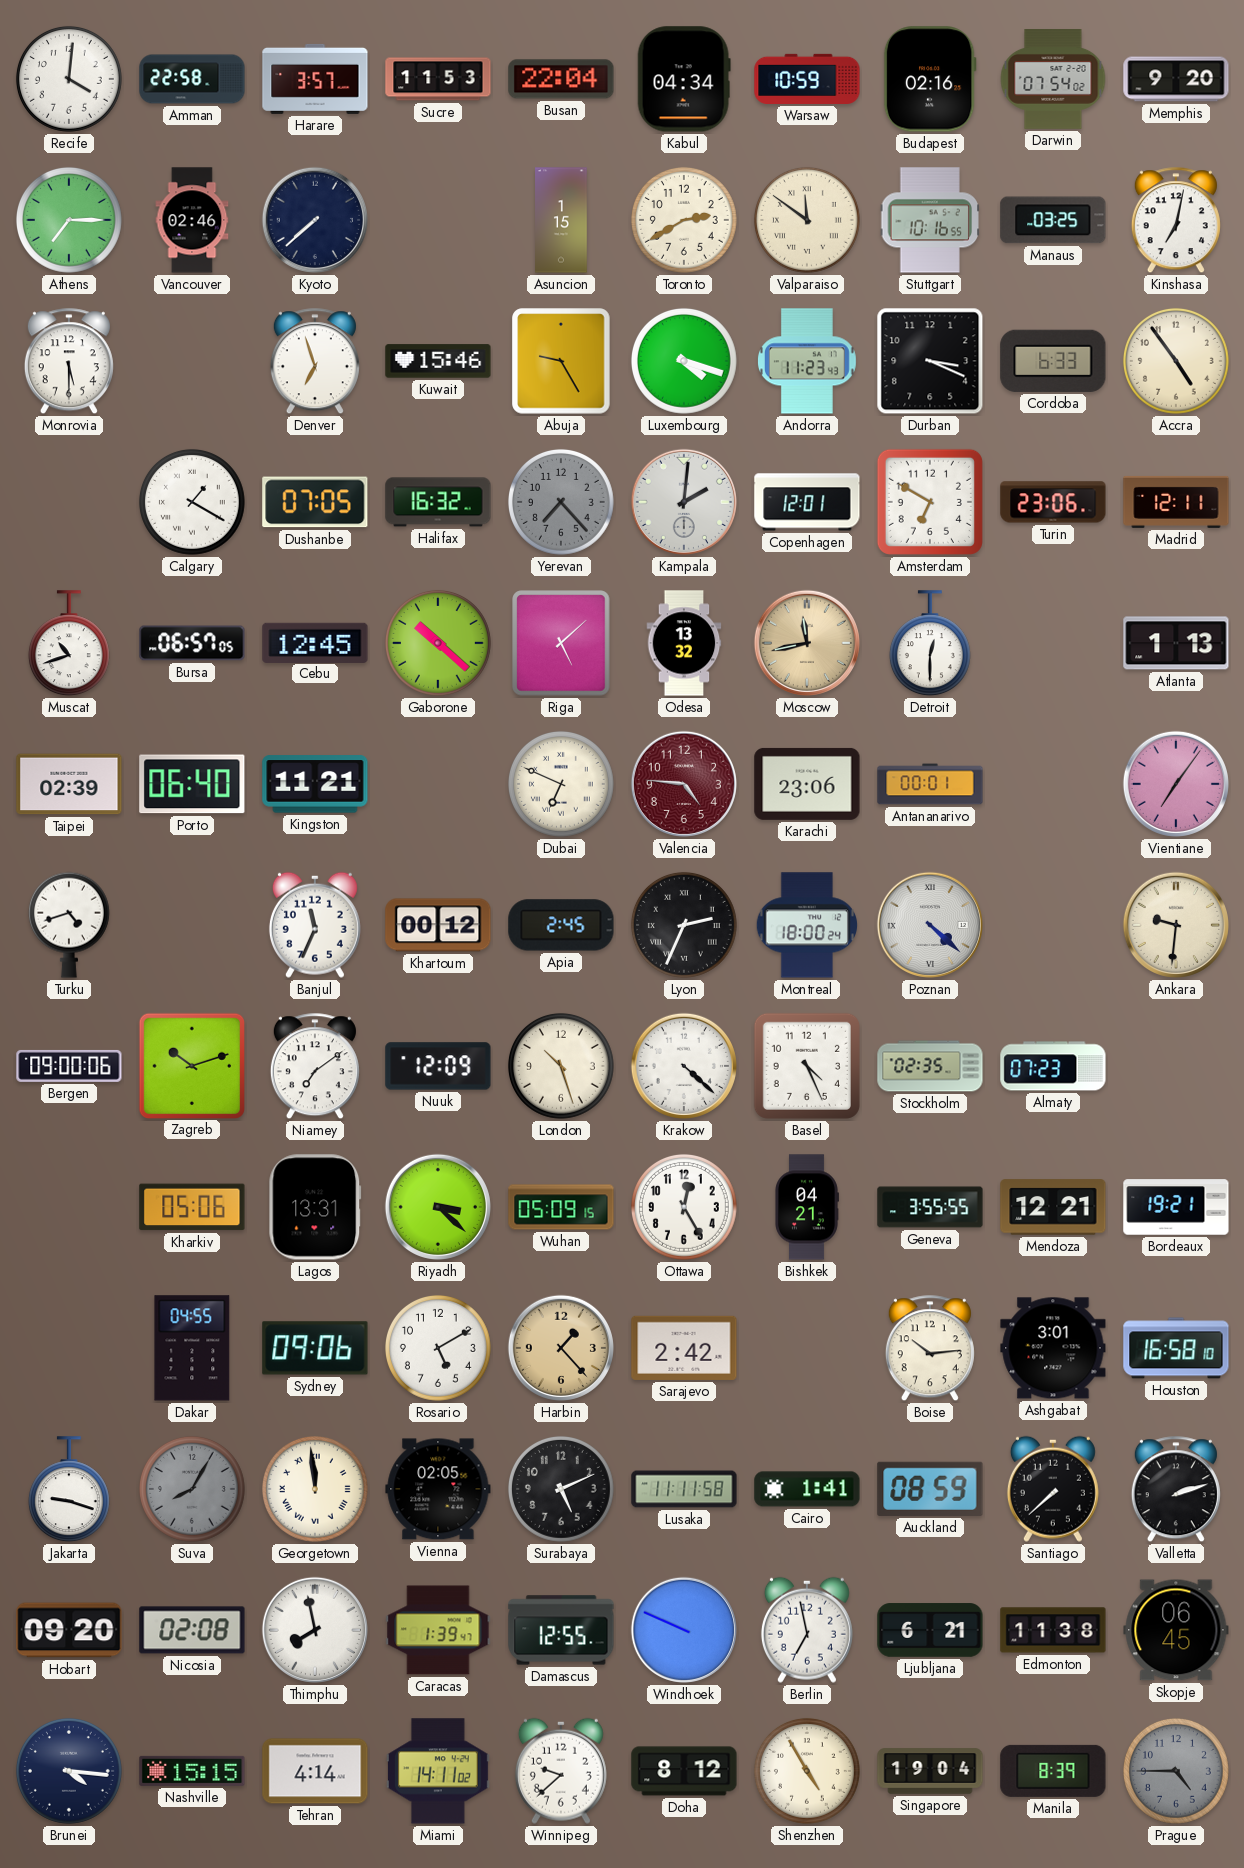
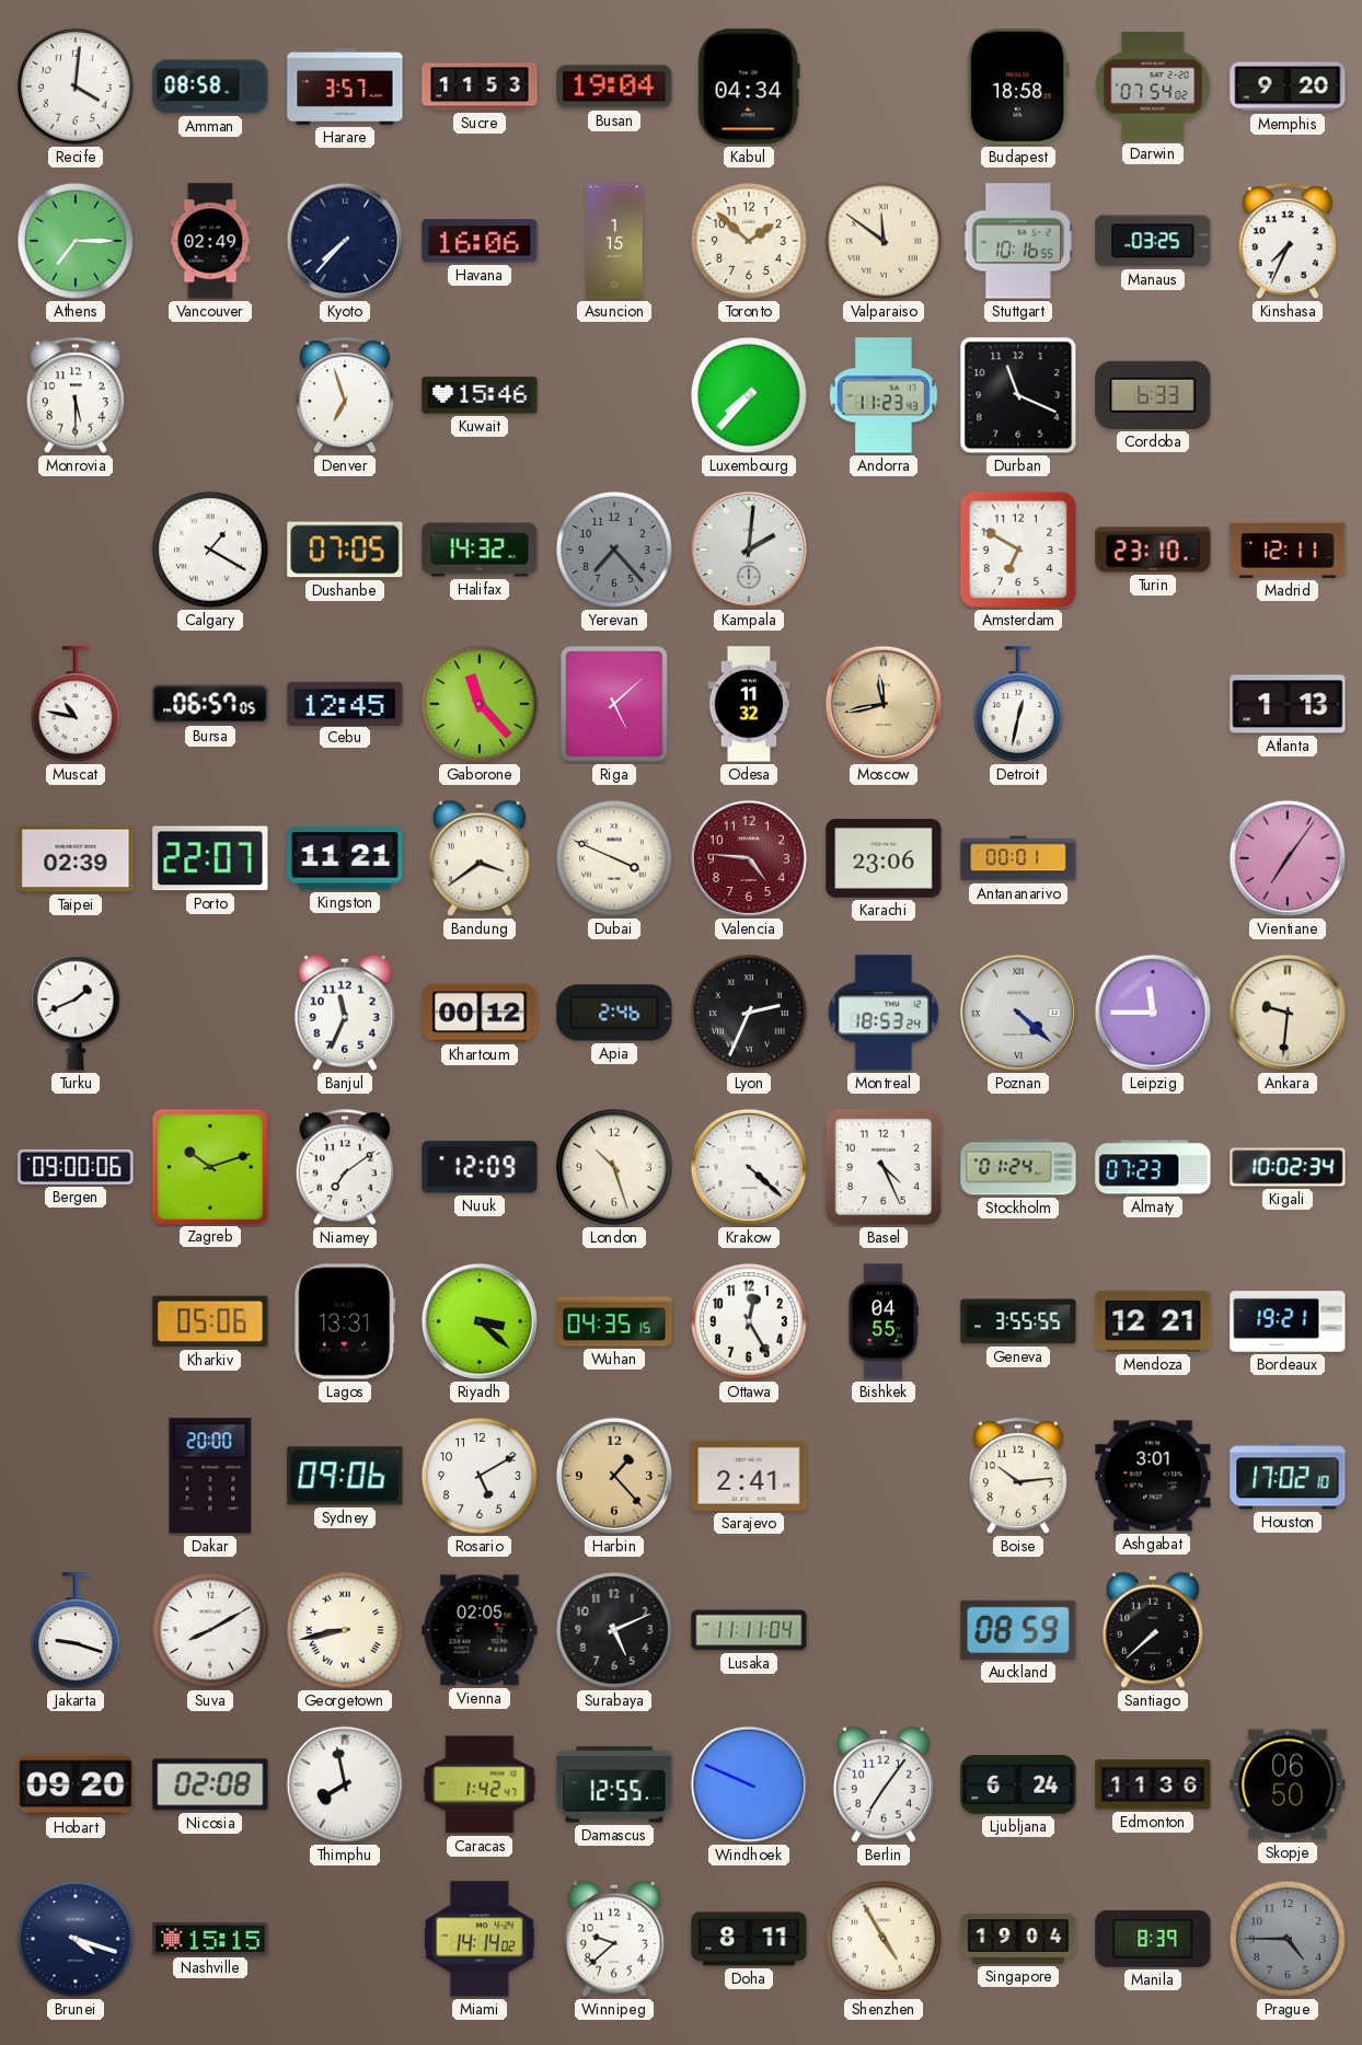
Amman: 22:58 -> 08:58
Busan: 22:04 -> 19:04
Warsaw: 10:59 -> none
Budapest: 02:16 -> 18:58
Vancouver: 02:46 -> 02:49
Kyoto: 7:38 -> 7:37
Havana: none -> 16:06
Toronto: 2:40 -> 1:52
Kinshasa: 7:02 -> 7:34
Abuja: 9:25 -> none
Luxembourg: 4:18 -> 7:37
Durban: 3:19 -> 11:19
Accra: 4:54 -> none
Halifax: 16:32 -> 14:32
Copenhagen: 12:01 -> none
Turin: 23:06 -> 23:10
Muscat: 10:42 -> 10:47
Gaborone: 10:22 -> 11:23
Odesa: 13:32 -> 11:32
Detroit: 12:30 -> 12:32
Porto: 06:40 -> 22:07
Bandung: none -> 3:39
Dubai: 6:49 -> 3:49
Turku: 4:42 -> 1:41
Apia: 2:45 -> 2:46
Montreal: 18:00 -> 18:53
Leipzig: none -> 11:45
Stockholm: 02:35 -> 01:24
Kigali: none -> 10:02
Wuhan: 05:09 -> 04:35
Bishkek: 04:21 -> 04:55
Dakar: 04:55 -> 20:00
Sarajevo: 2:42 -> 2:41
Houston: 16:58 -> 17:02
Suva: 8:05 -> 8:10
Suva dial: grey -> white
Georgetown: 11:59 -> 8:43
Lusaka: 11:11:58 -> 11:11:04
Cairo: 1:41 -> none
Valletta: 2:12 -> none
Caracas: 1:39 -> 1:42
Berlin: 6:58 -> 7:06
Ljubljana: 6:21 -> 6:24
Edmonton: 11:38 -> 11:36
Skopje: 06:45 -> 06:50
Brunei: 4:16 -> 4:18
Tehran: 4:14 -> none
Miami: 14:11 -> 14:14
Doha: 8:12 -> 8:11
